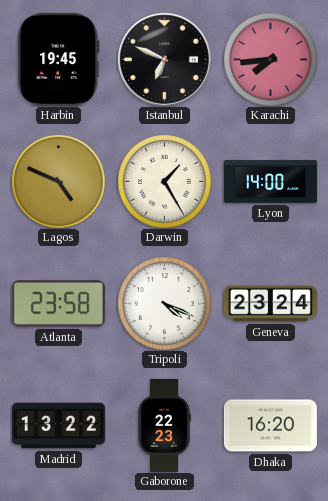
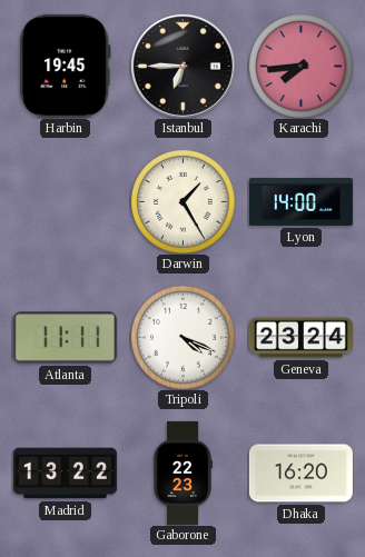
Istanbul: 6:49 -> 6:45
Lagos: 4:49 -> none
Atlanta: 23:58 -> 11:11
